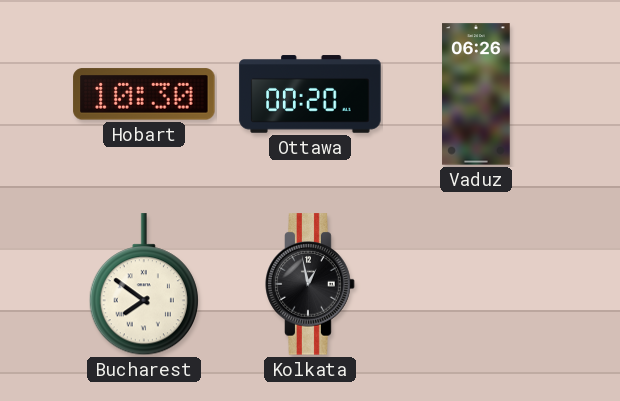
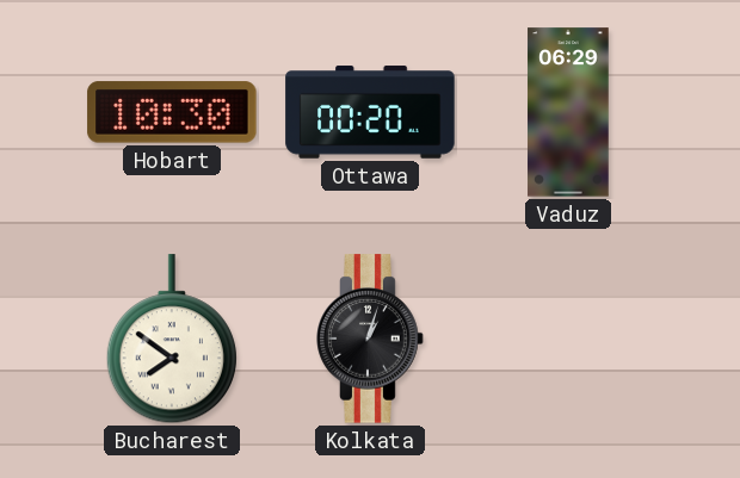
Vaduz: 06:26 -> 06:29
Kolkata: 12:58 -> 1:03
